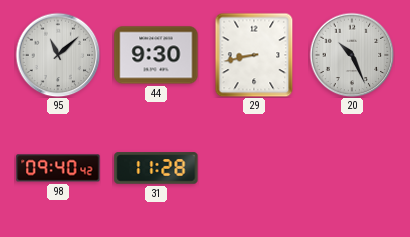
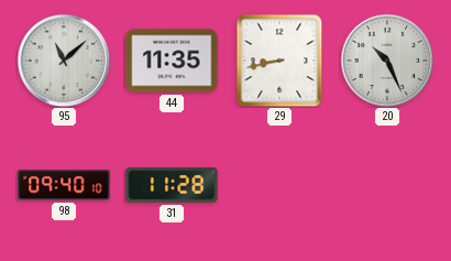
44: 9:30 -> 11:35
98: 09:40:42 -> 09:40:10
